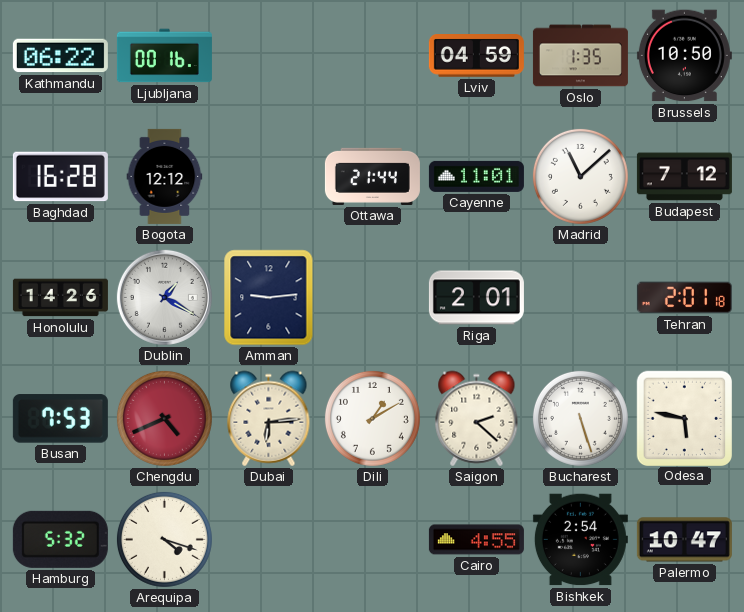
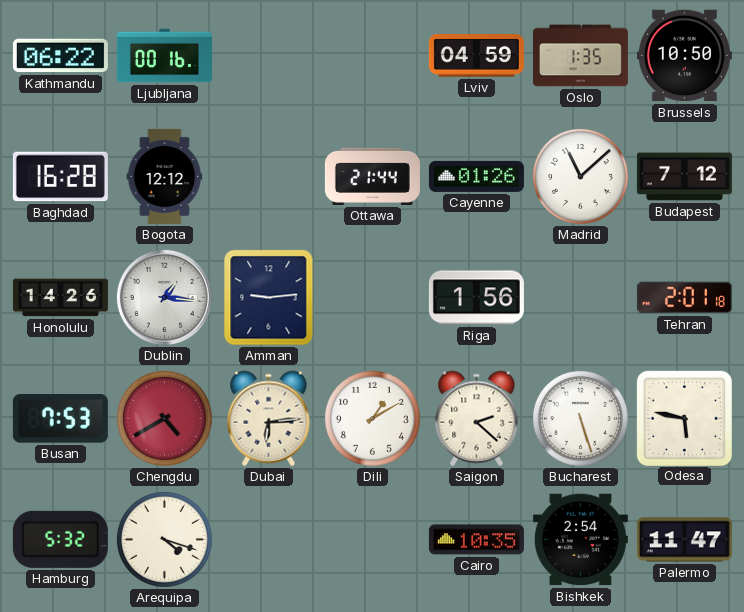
Cayenne: 11:01 -> 01:26
Dublin: 1:20 -> 1:16
Riga: 2:01 -> 1:56
Chengdu: 4:41 -> 4:40
Cairo: 4:55 -> 10:35
Palermo: 10:47 -> 11:47
